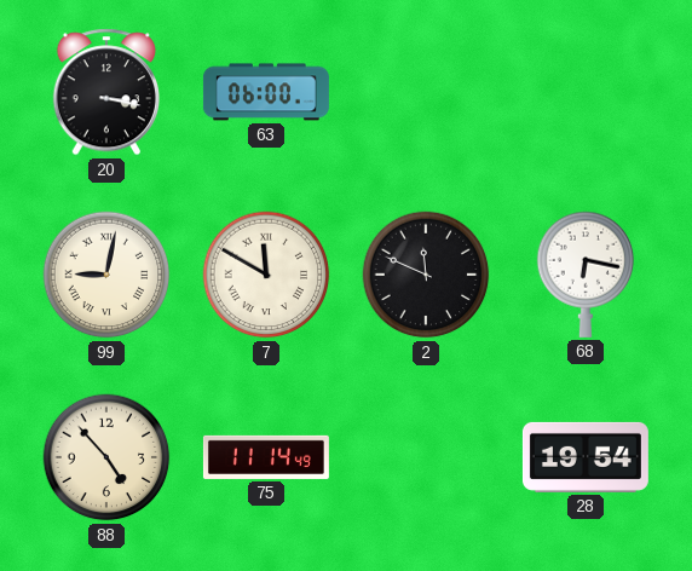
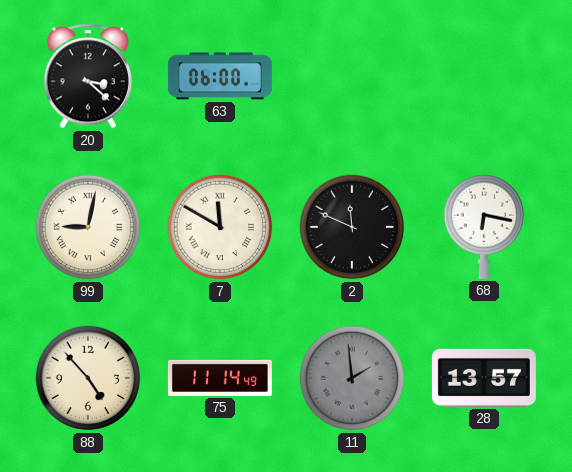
20: 3:17 -> 3:22
11: none -> 1:59
28: 19:54 -> 13:57
